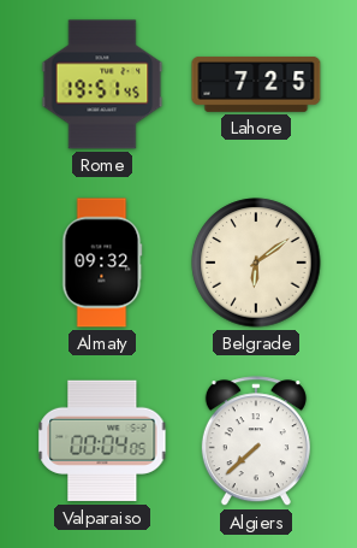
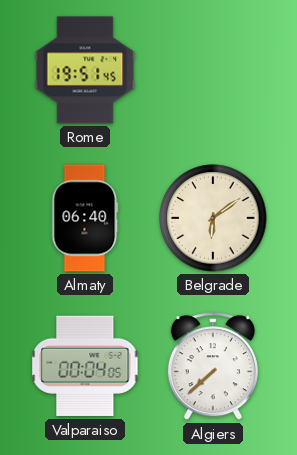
Lahore: 7:25 -> none
Almaty: 09:32 -> 06:40
